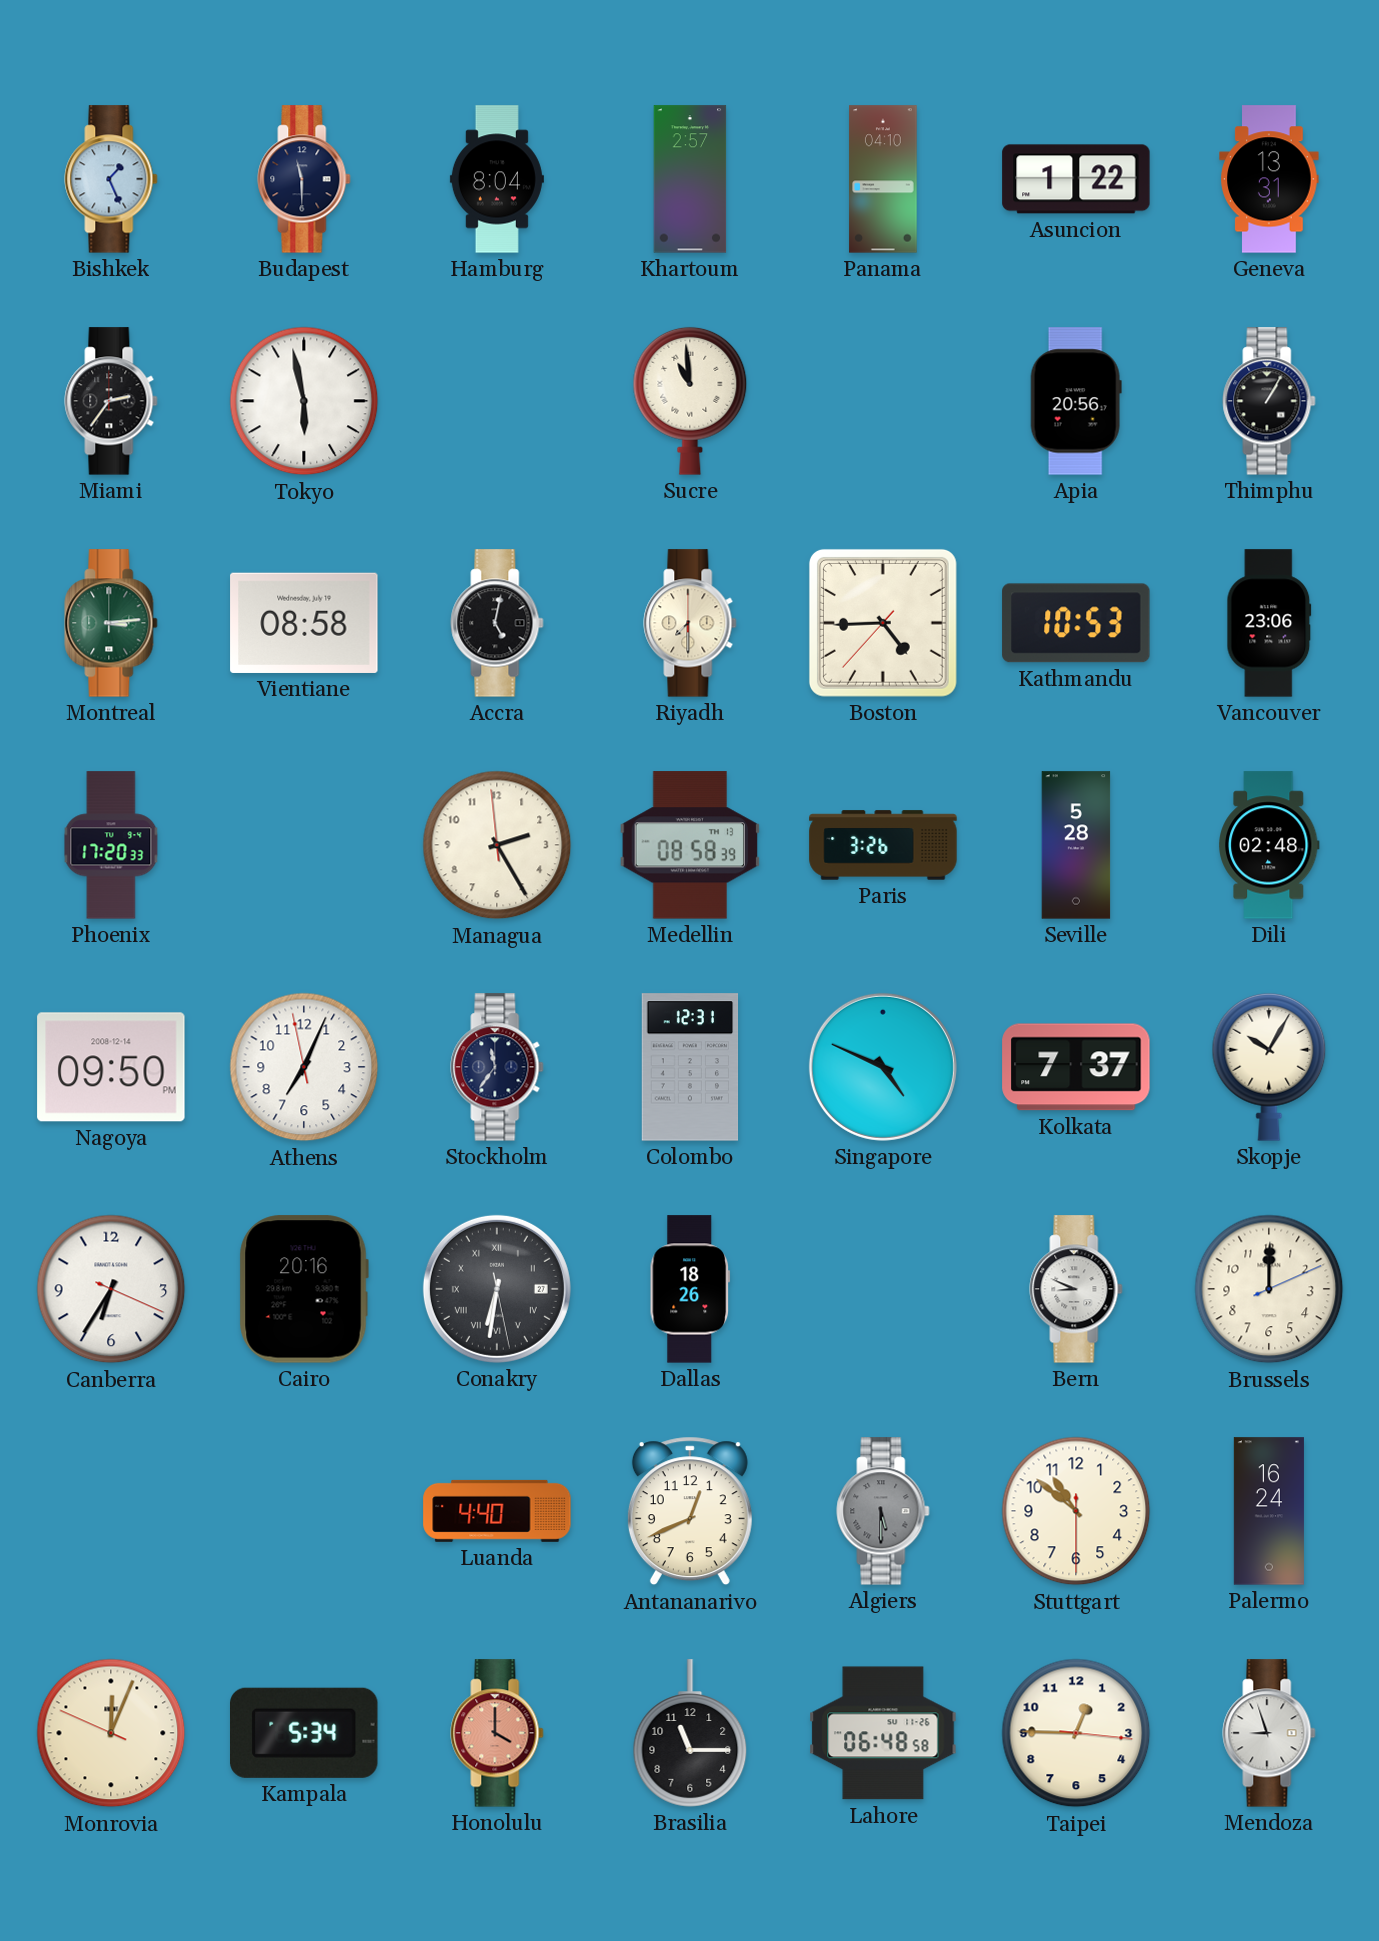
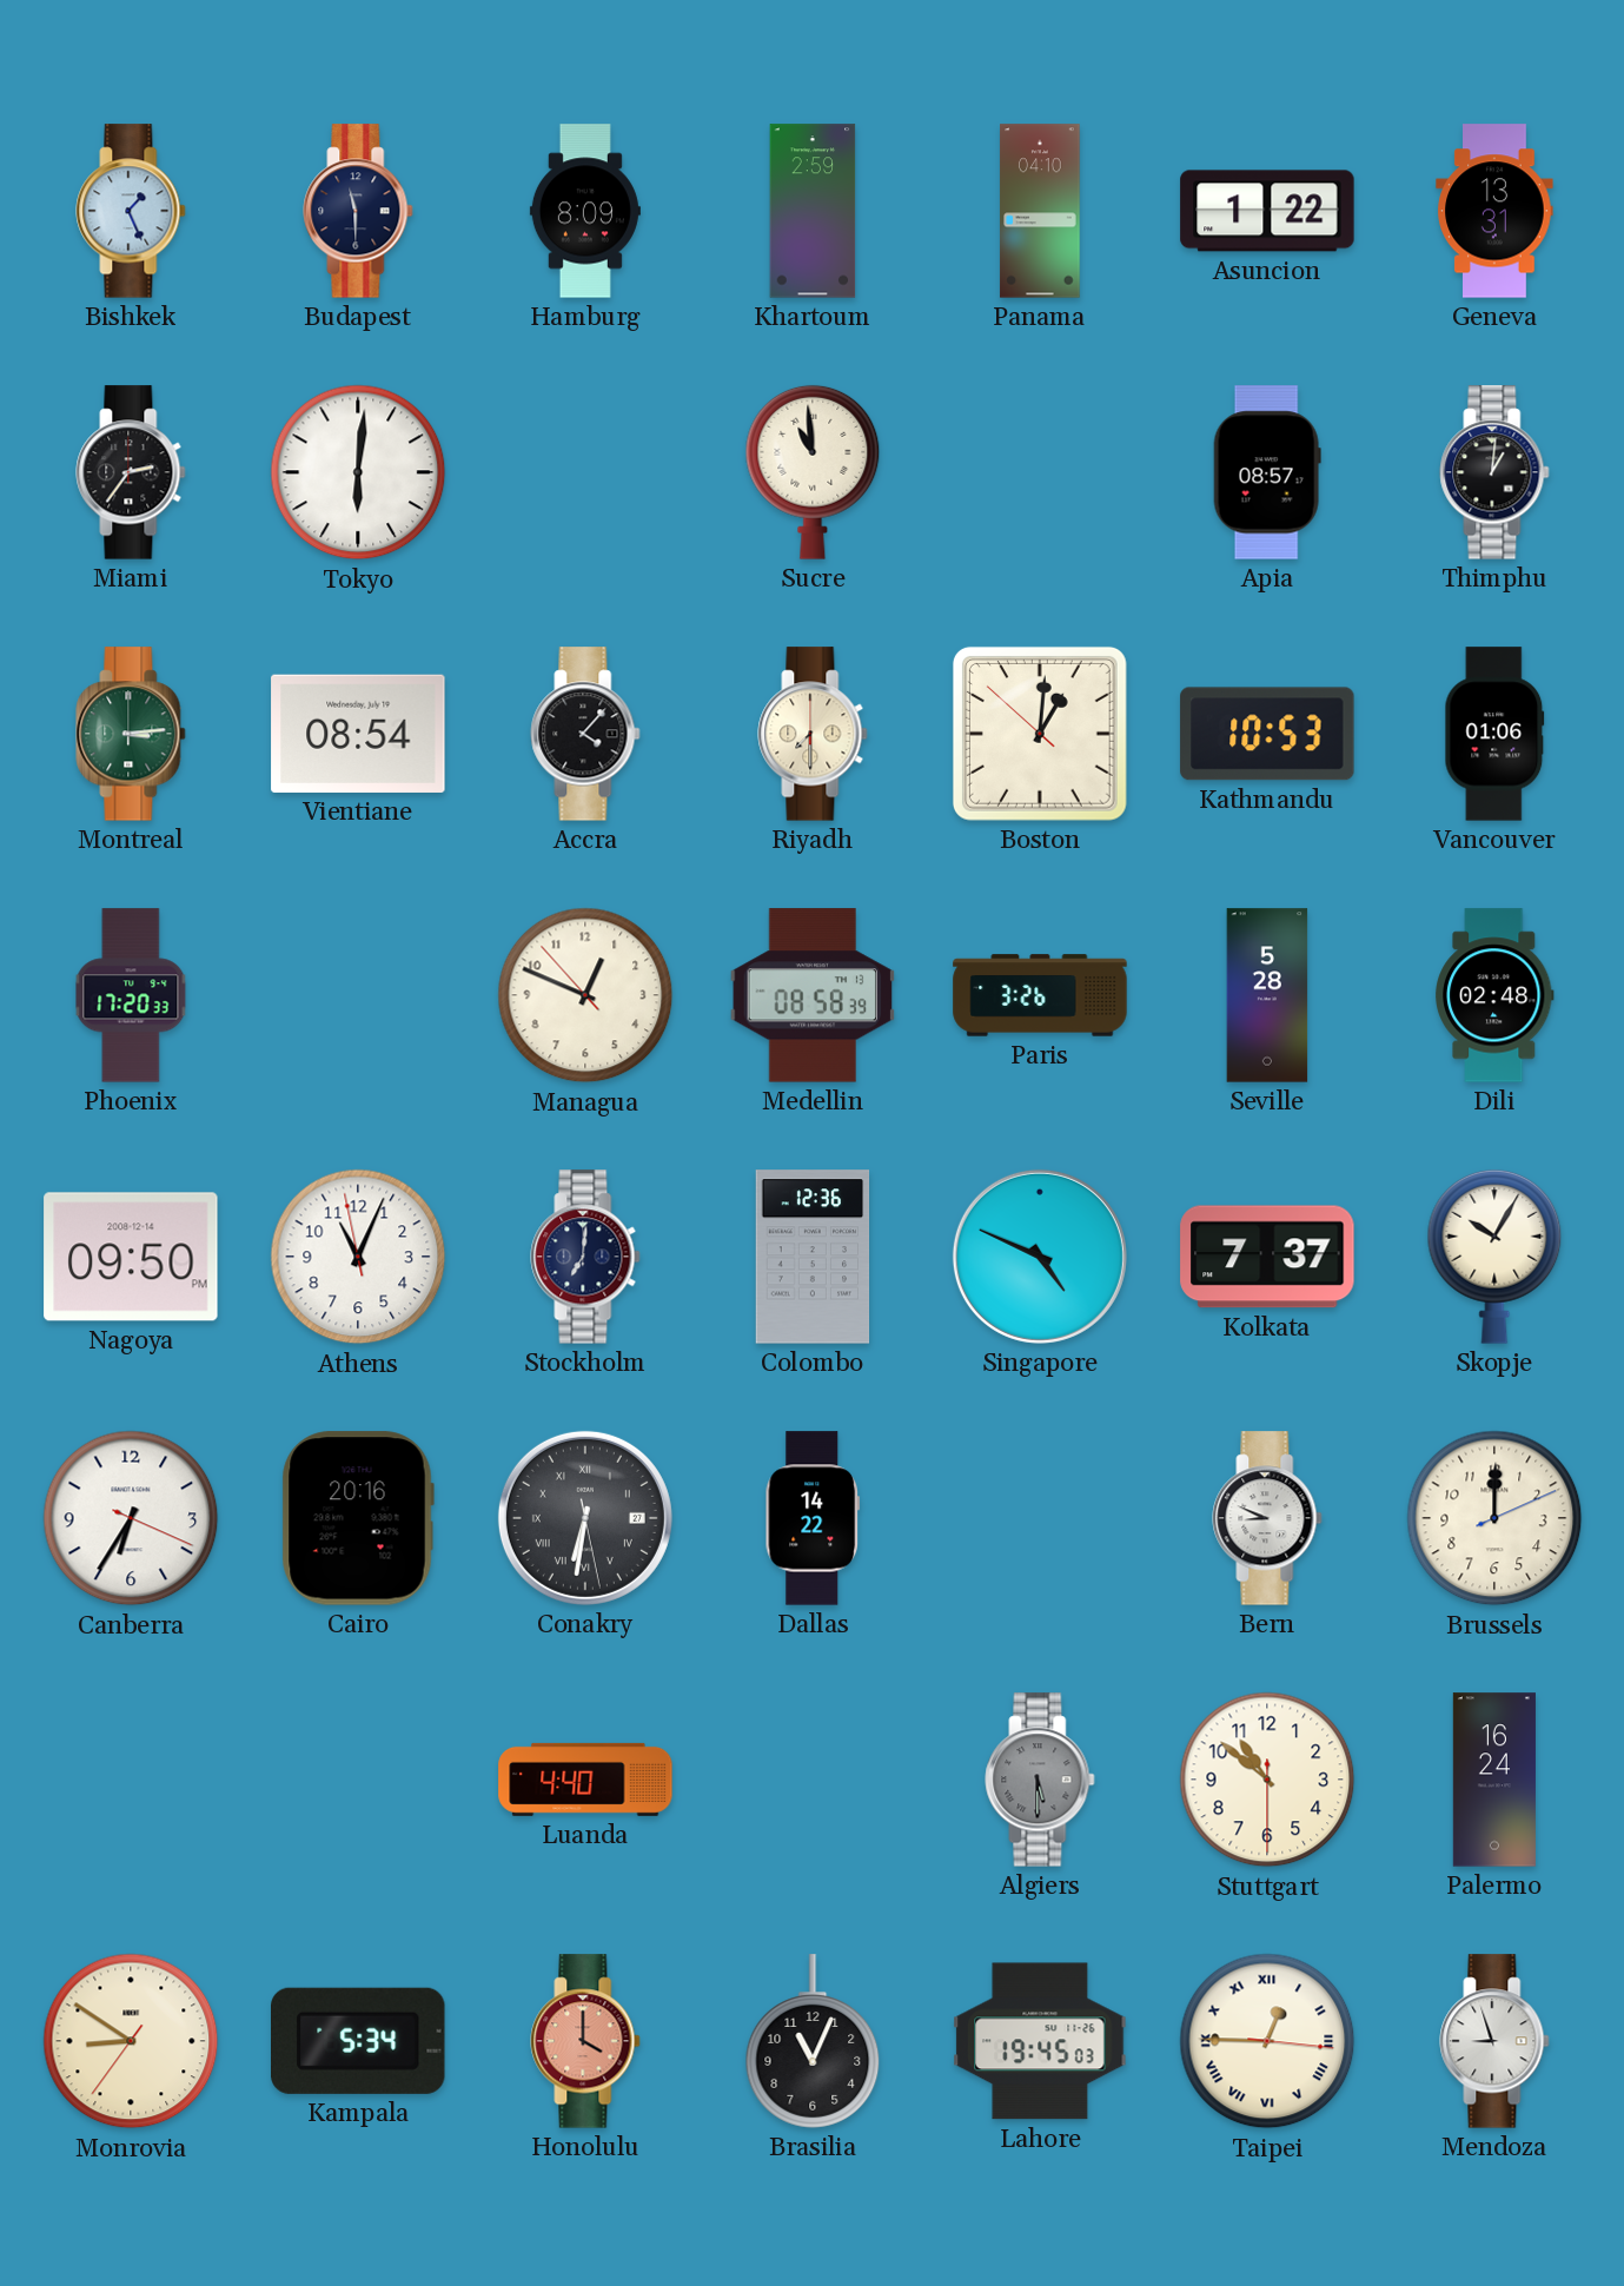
Hamburg: 8:04 -> 8:09
Khartoum: 2:57 -> 2:59
Tokyo: 5:58 -> 6:01
Apia: 20:56 -> 08:57
Thimphu: 1:05 -> 1:01
Vientiane: 08:58 -> 08:54
Accra: 5:02 -> 4:07
Boston: 4:44 -> 1:00
Vancouver: 23:06 -> 01:06
Managua: 2:24 -> 12:48
Athens: 7:03 -> 11:03
Stockholm: 11:36 -> 7:01
Colombo: 12:31 -> 12:36
Dallas: 18:26 -> 14:22
Antananarivo: 12:41 -> none
Monrovia: 12:03 -> 8:50
Brasilia: 11:15 -> 11:04
Lahore: 06:48 -> 19:45
Taipei numerals: Arabic -> Roman
